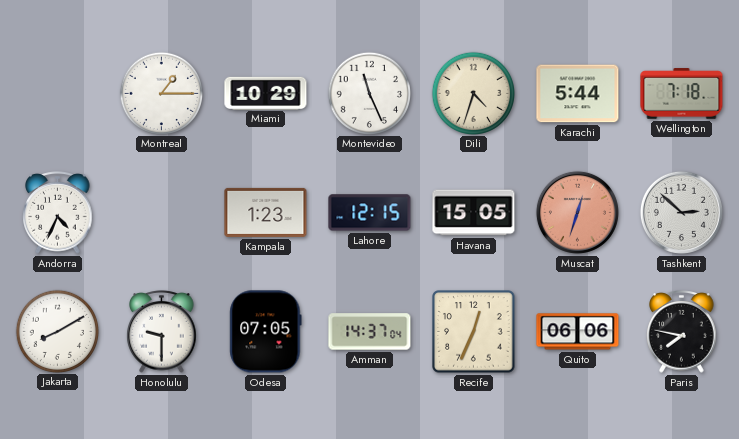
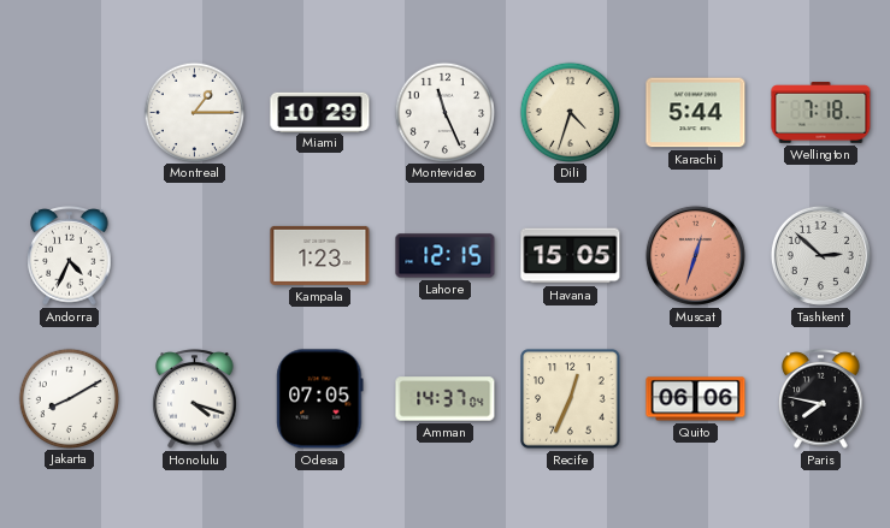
Honolulu: 9:30 -> 4:18
